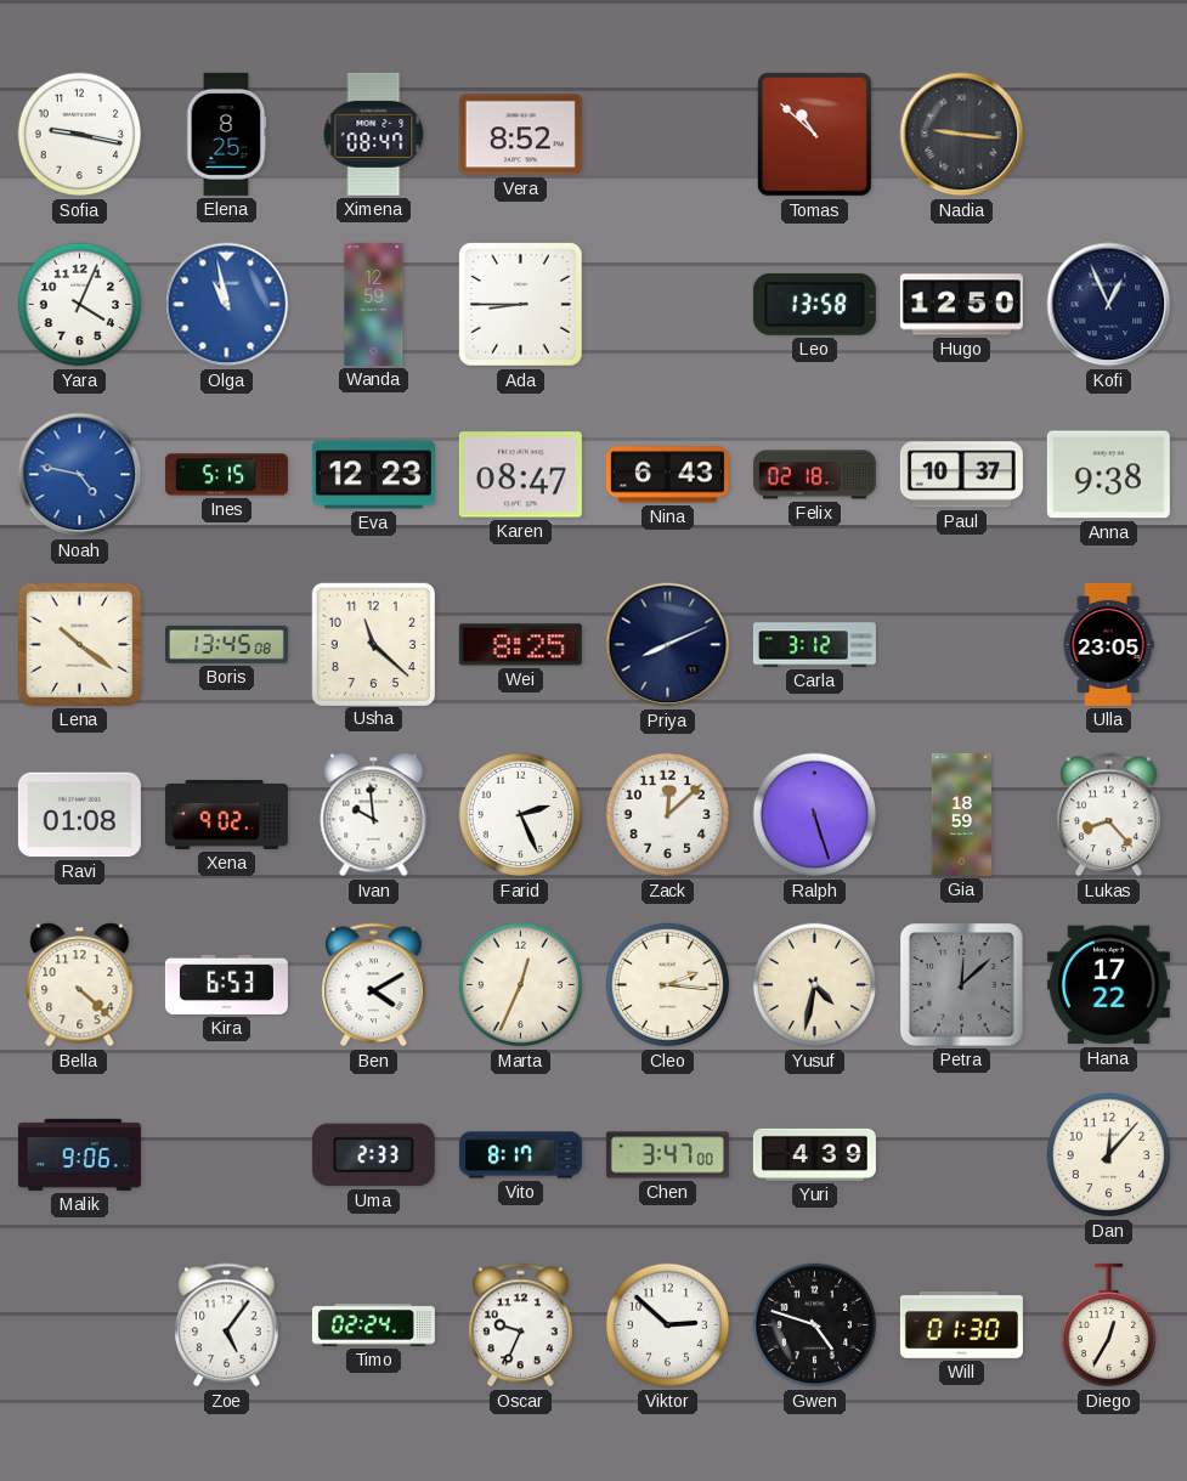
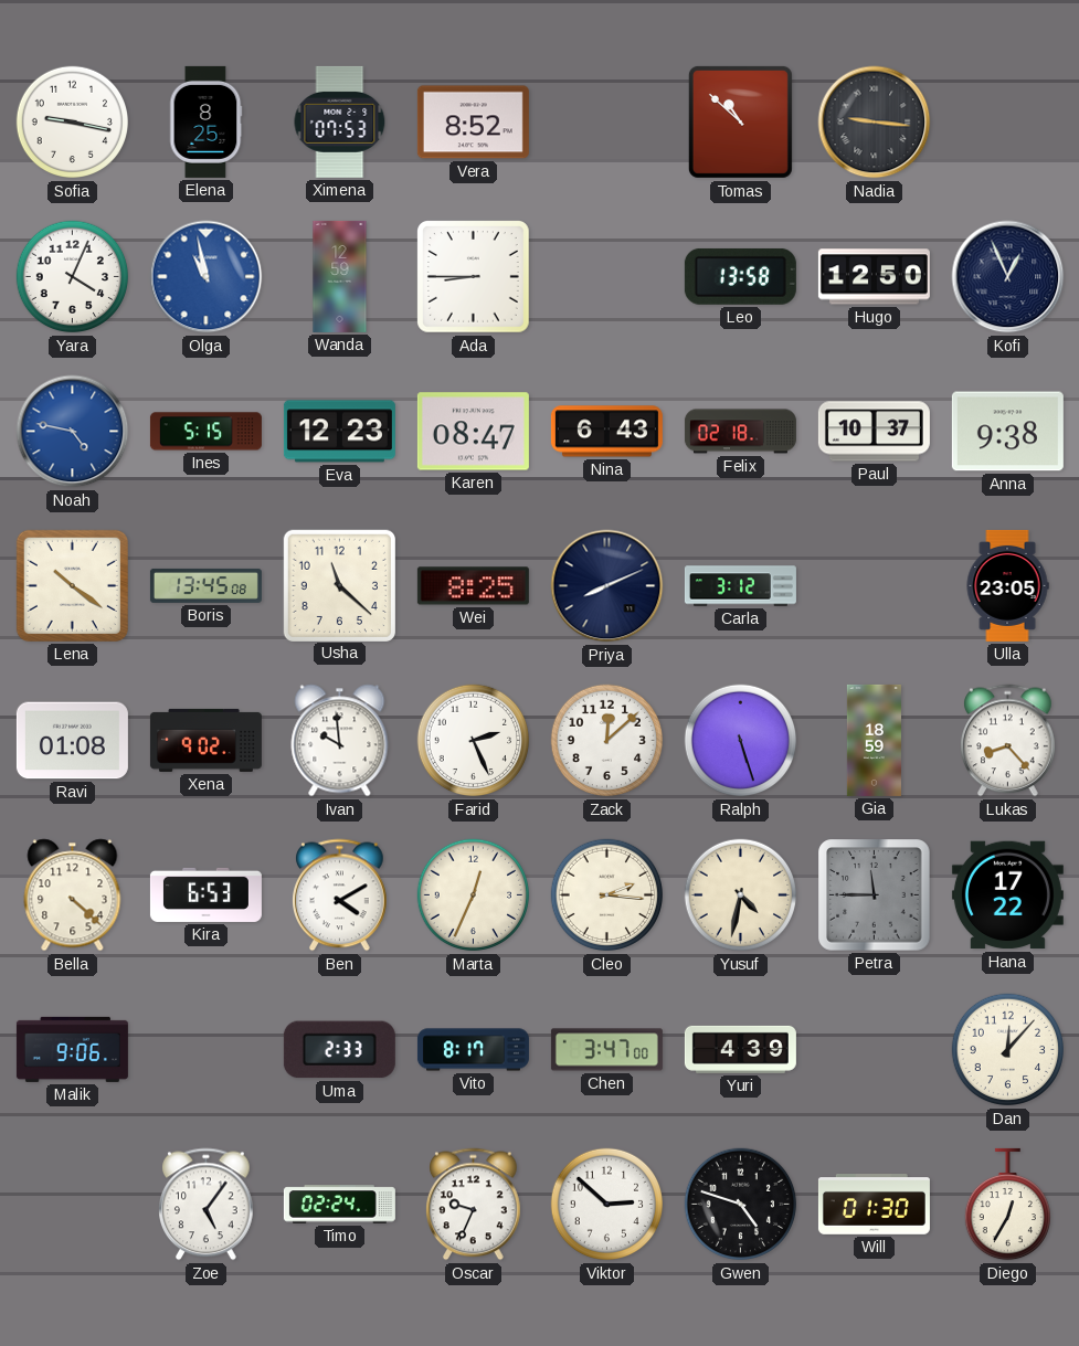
Ximena: 08:47 -> 07:53
Petra: 12:08 -> 11:45
